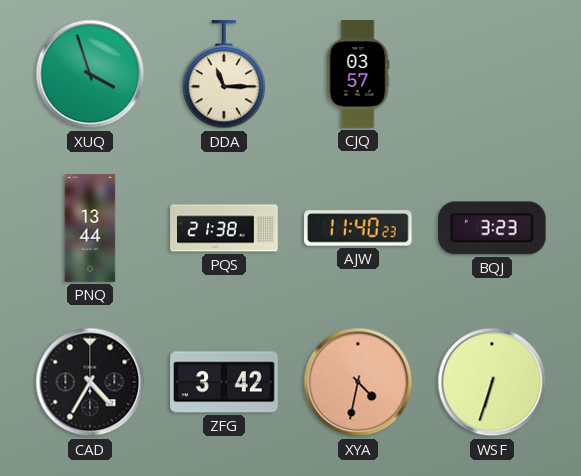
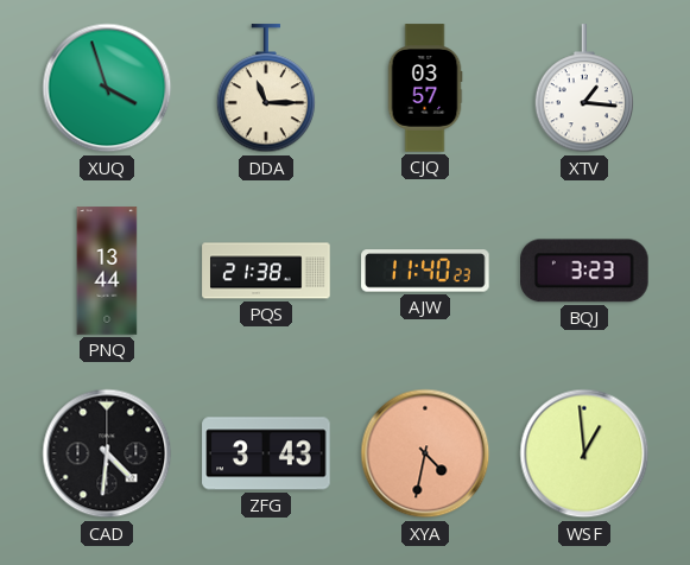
XTV: none -> 1:16
CAD: 4:35 -> 4:31
ZFG: 3:42 -> 3:43
WSF: 6:33 -> 12:59
